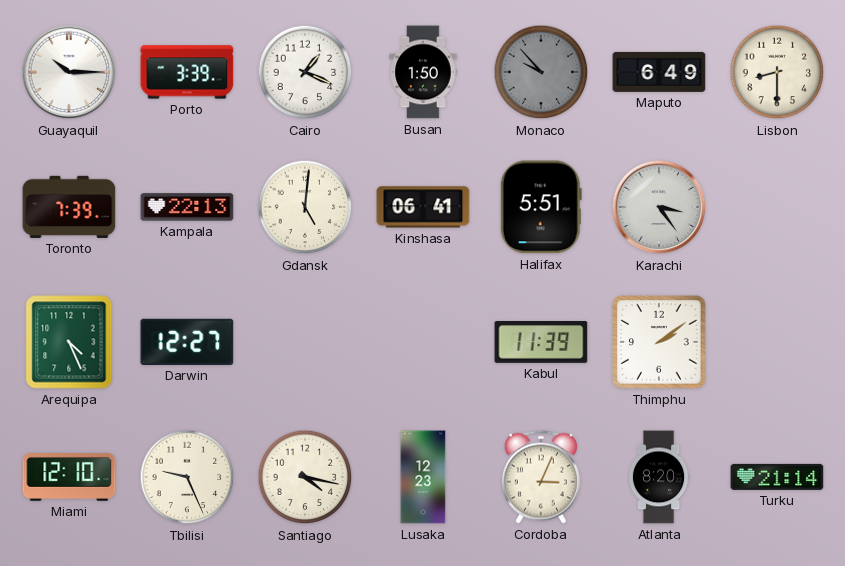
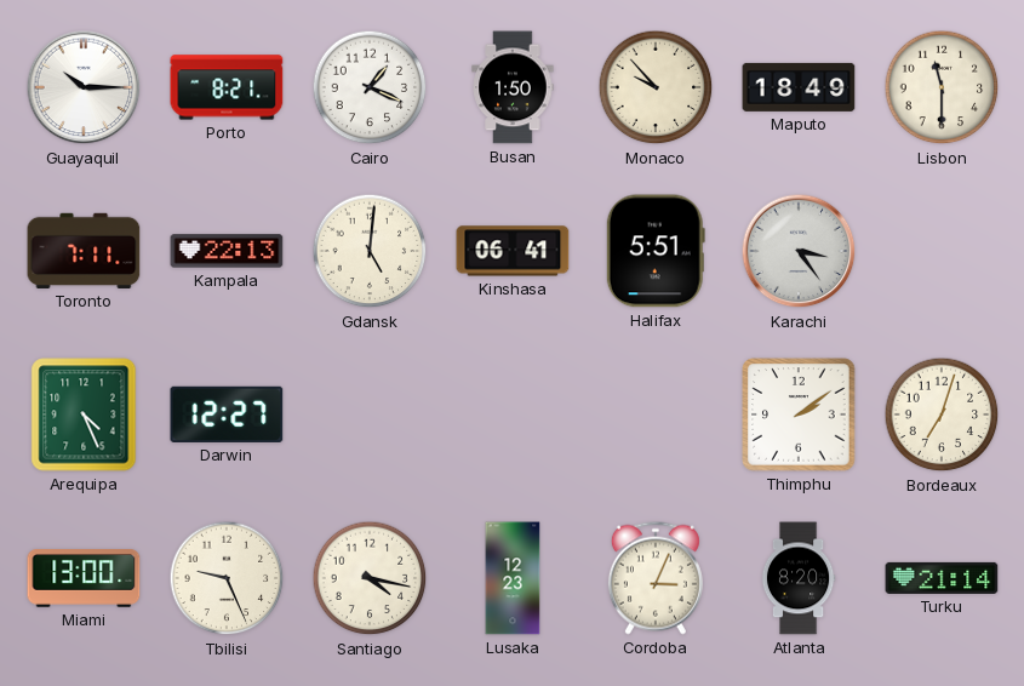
Porto: 3:39 -> 8:21
Monaco dial: grey -> cream
Maputo: 6:49 -> 18:49
Lisbon: 8:30 -> 11:30
Toronto: 7:39 -> 7:11
Kabul: 11:39 -> none
Bordeaux: none -> 7:03
Miami: 12:10 -> 13:00
